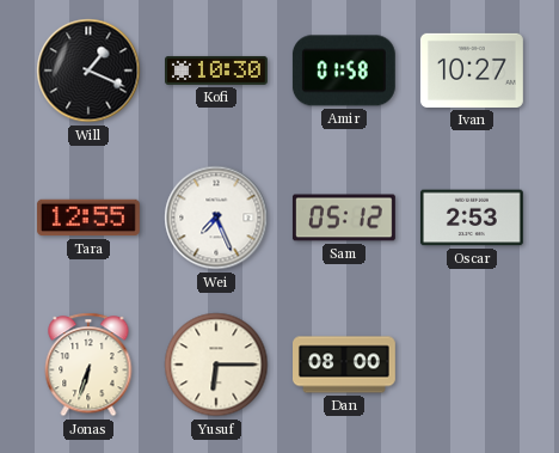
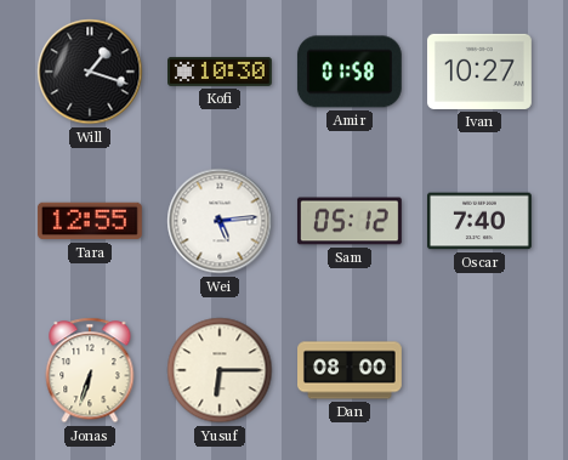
Will: 1:19 -> 1:18
Wei: 7:26 -> 5:14
Oscar: 2:53 -> 7:40
